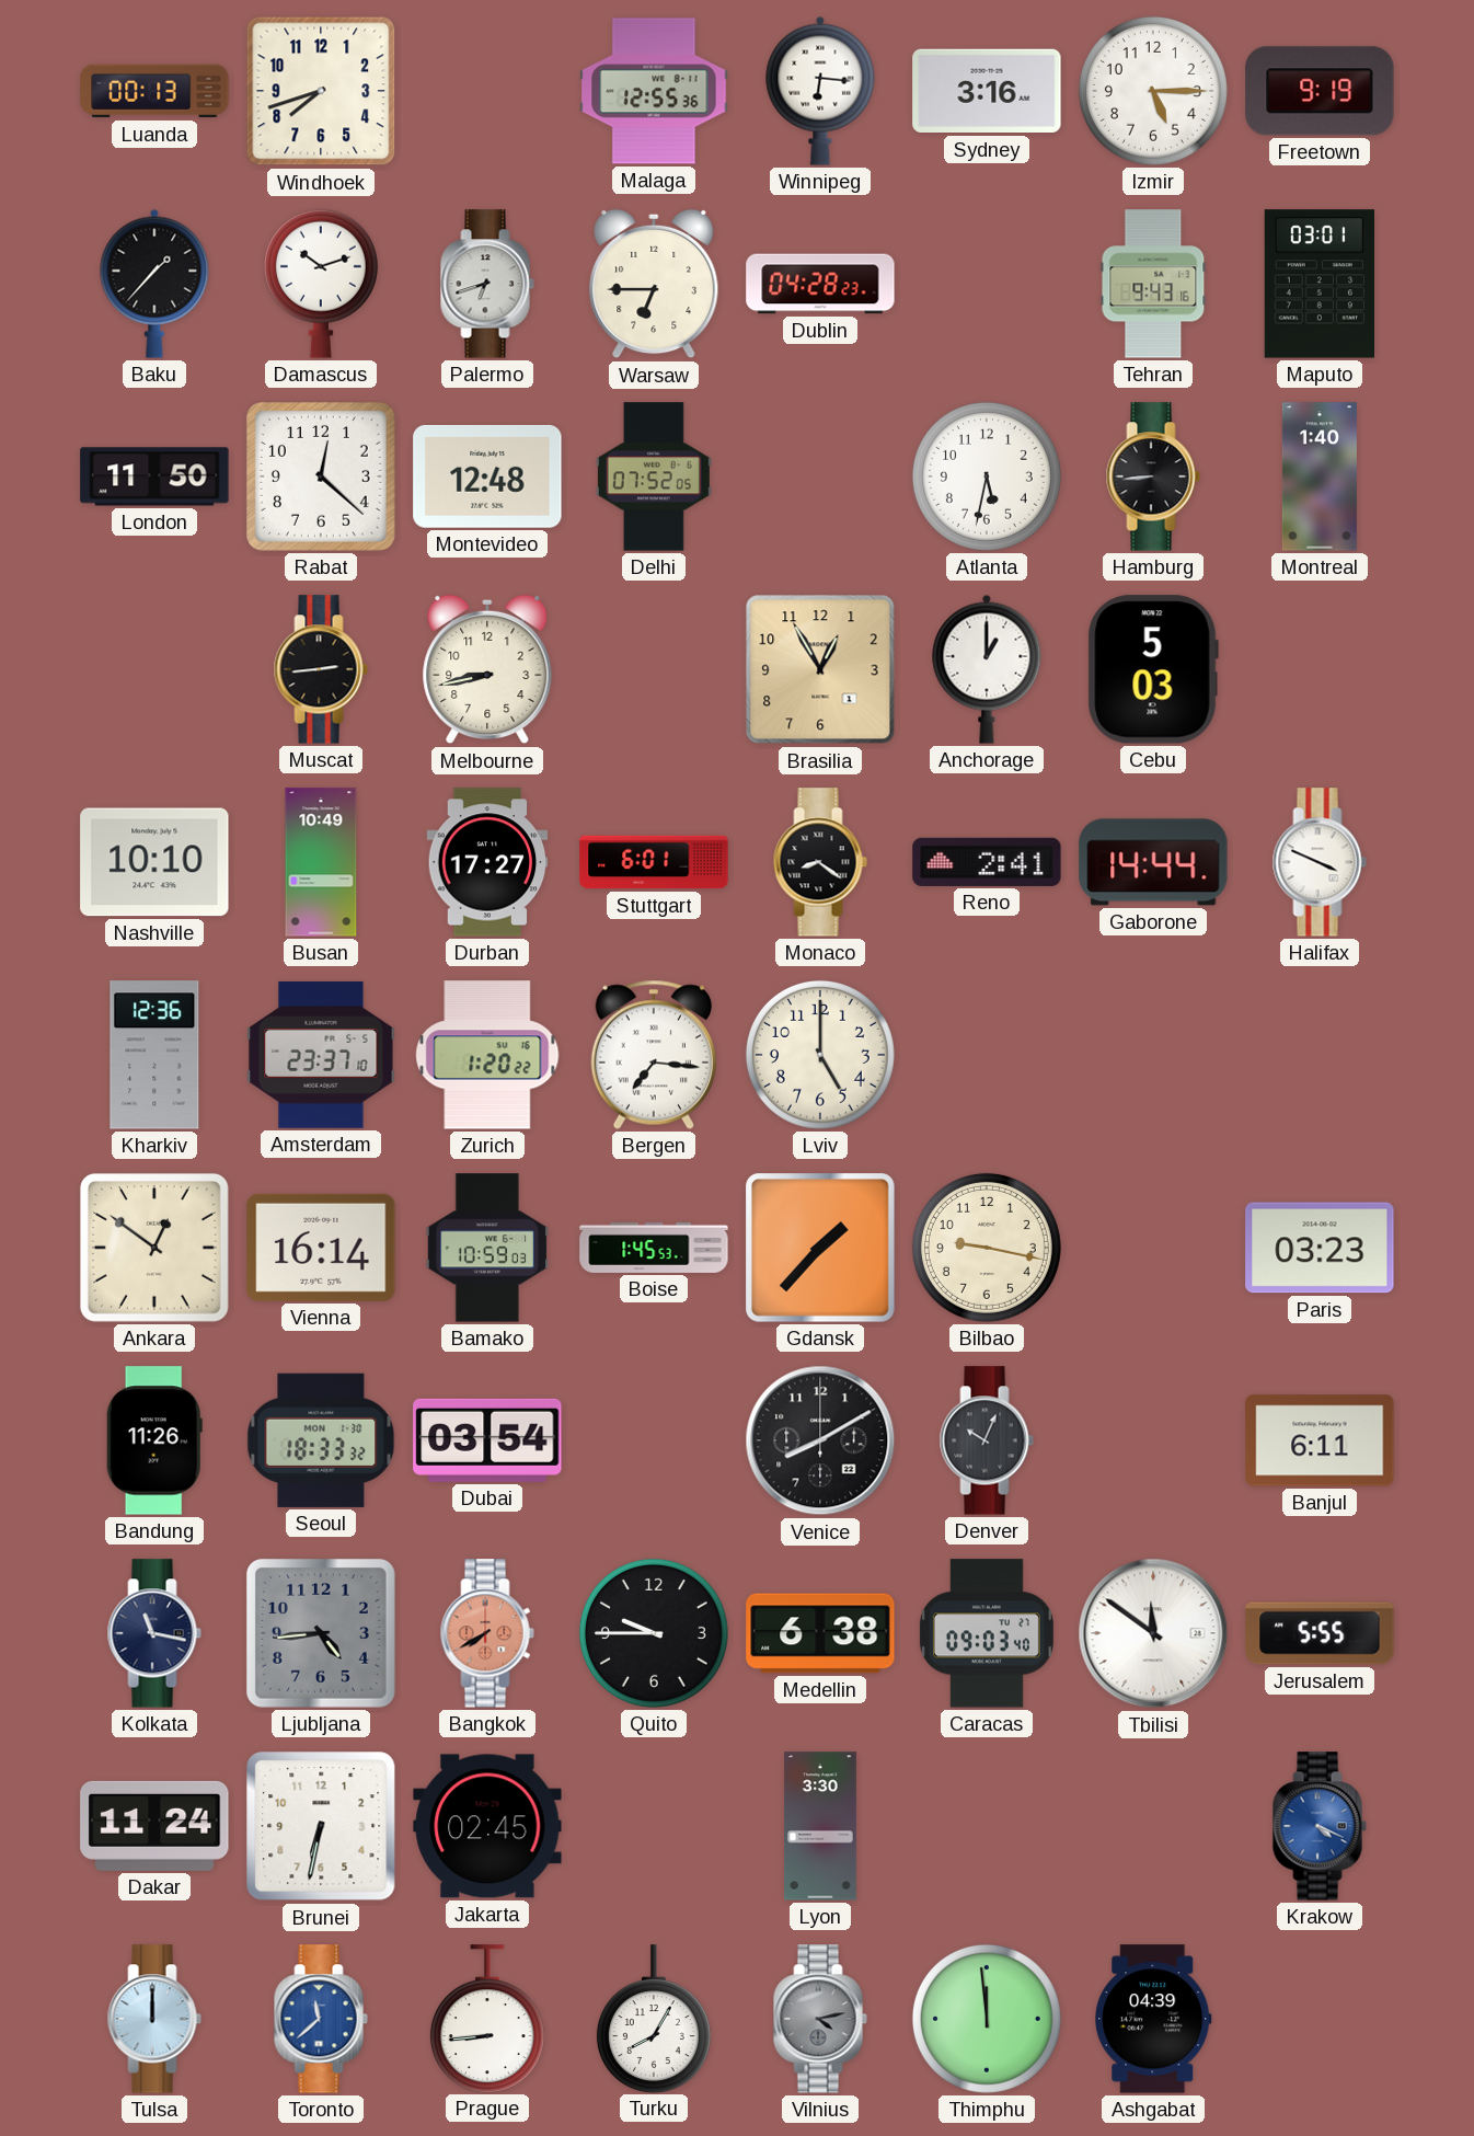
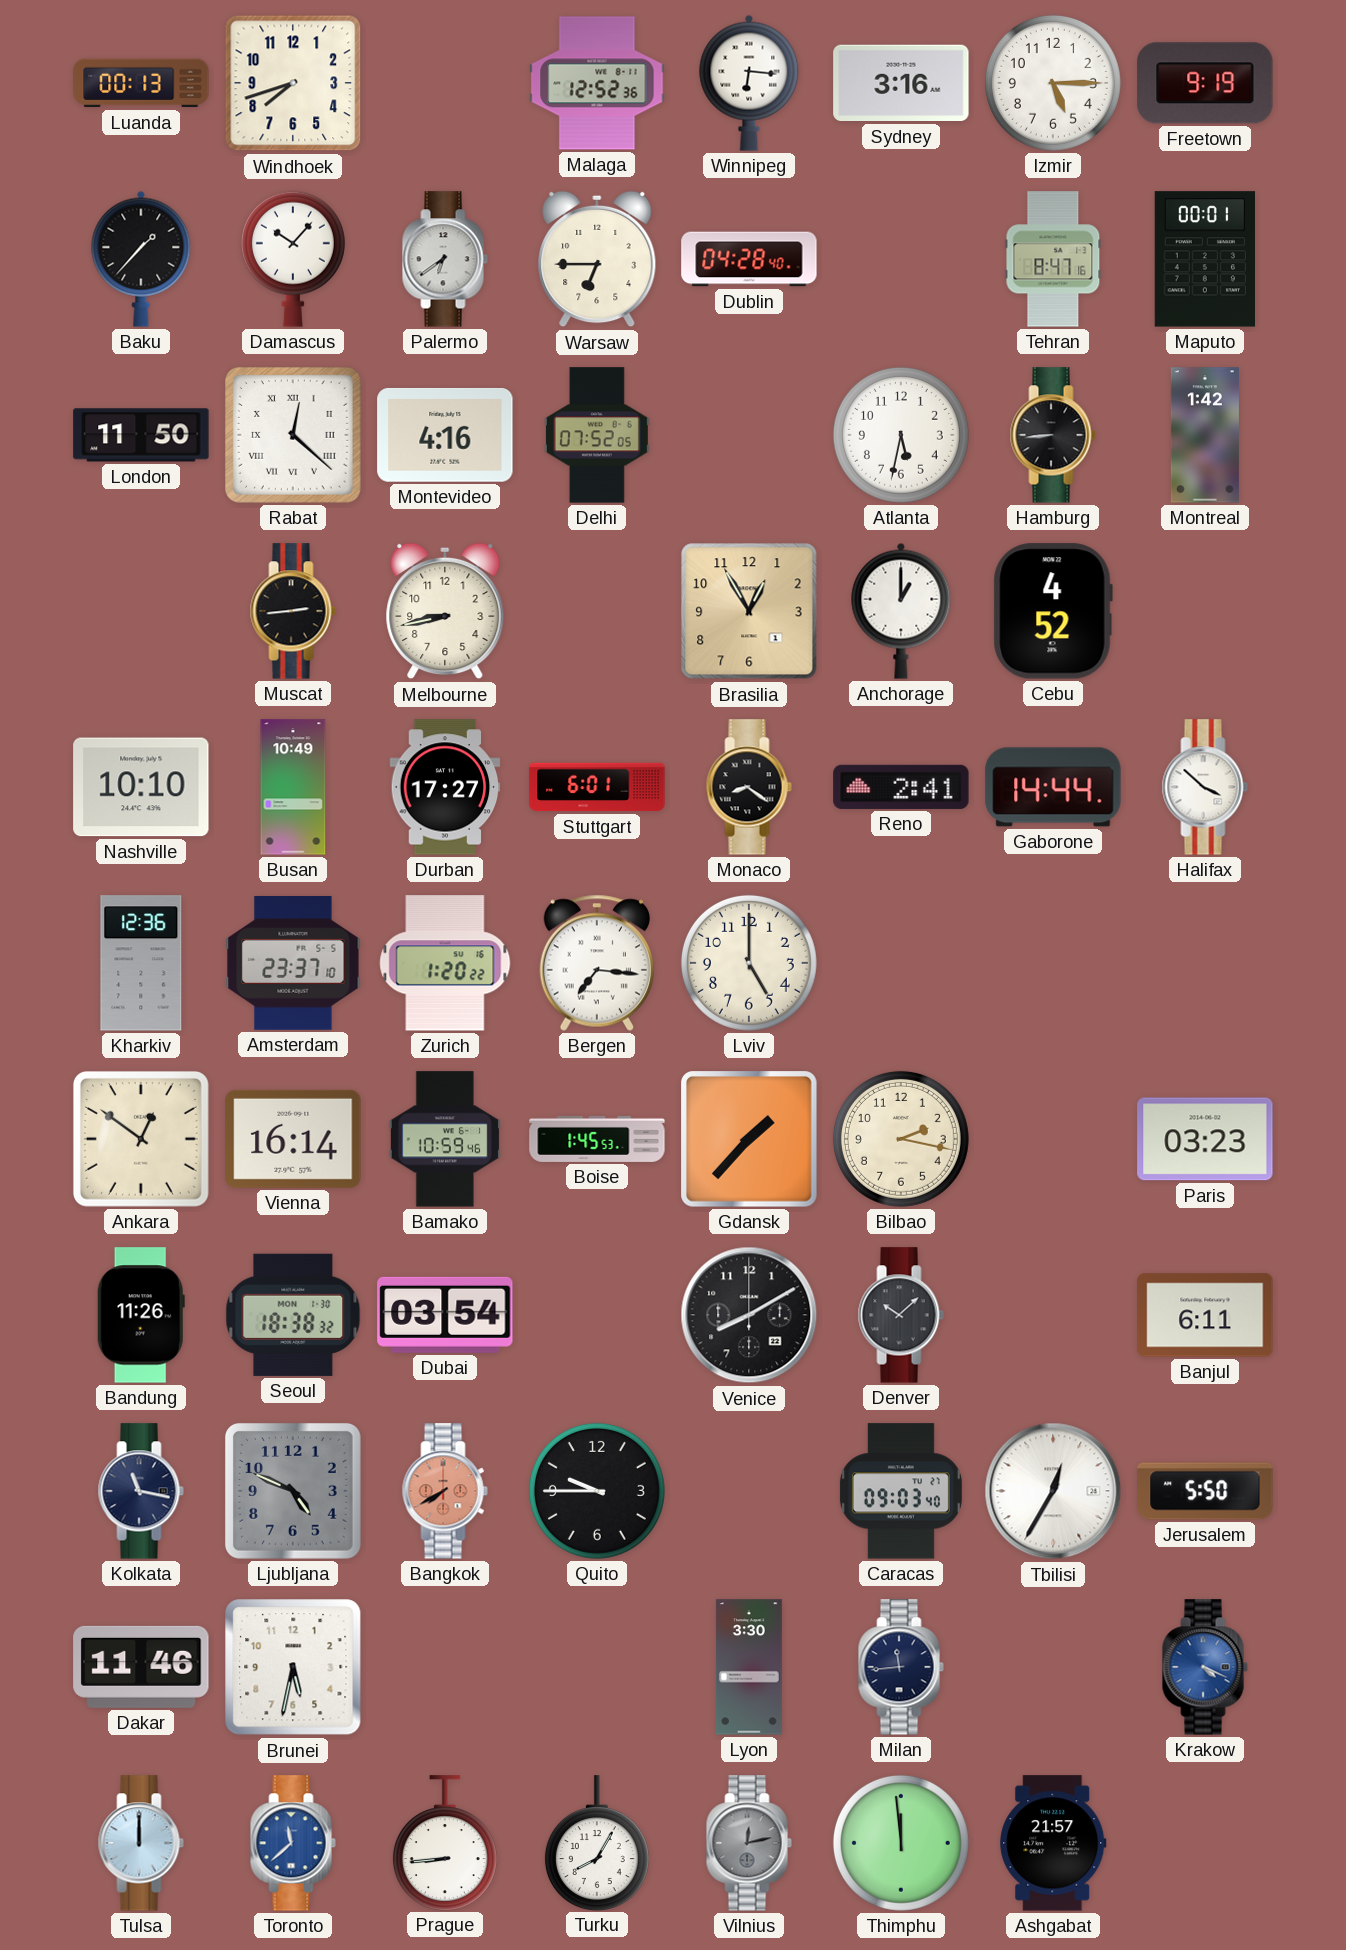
Malaga: 12:55 -> 12:52
Damascus: 10:12 -> 10:07
Palermo: 6:42 -> 6:39
Dublin: 04:28:23 -> 04:28:40
Tehran: 9:43 -> 8:47
Maputo: 03:01 -> 00:01
Rabat numerals: Arabic -> Roman
Montevideo: 12:48 -> 4:16
Montreal: 1:40 -> 1:42
Cebu: 5:03 -> 4:52
Halifax: 3:49 -> 3:52
Bamako: 10:59:03 -> 10:59:46
Bilbao: 9:17 -> 2:17
Seoul: 18:33 -> 18:38
Denver: 10:04 -> 10:08
Ljubljana: 4:44 -> 4:49
Medellin: 6:38 -> none
Tbilisi: 11:51 -> 12:35
Jerusalem: 5:55 -> 5:50
Dakar: 11:24 -> 11:46
Brunei: 6:32 -> 5:32
Jakarta: 02:45 -> none
Milan: none -> 11:44
Vilnius: 4:13 -> 12:13
Ashgabat: 04:39 -> 21:57
